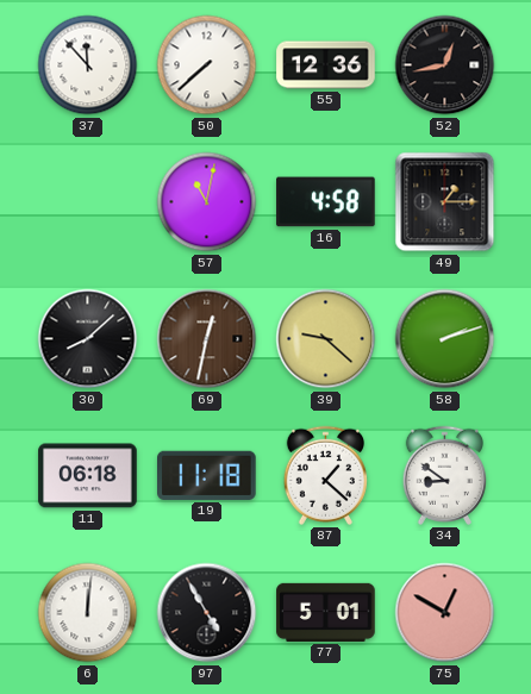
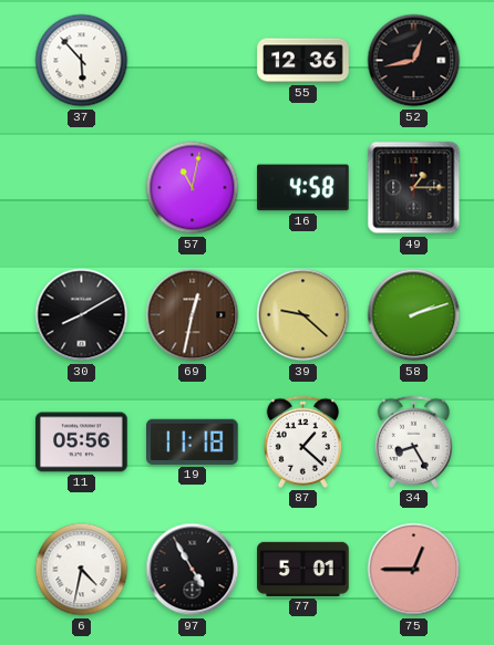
37: 11:53 -> 5:53
50: 7:38 -> none
30: 8:08 -> 8:10
11: 06:18 -> 05:56
34: 8:51 -> 8:25
6: 12:01 -> 4:32
75: 12:50 -> 12:45
